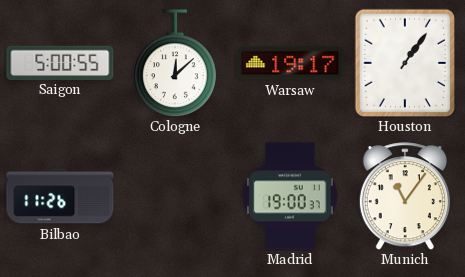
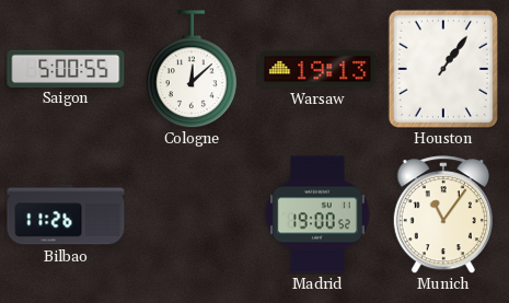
Warsaw: 19:17 -> 19:13
Madrid: 19:00:37 -> 19:00:52
